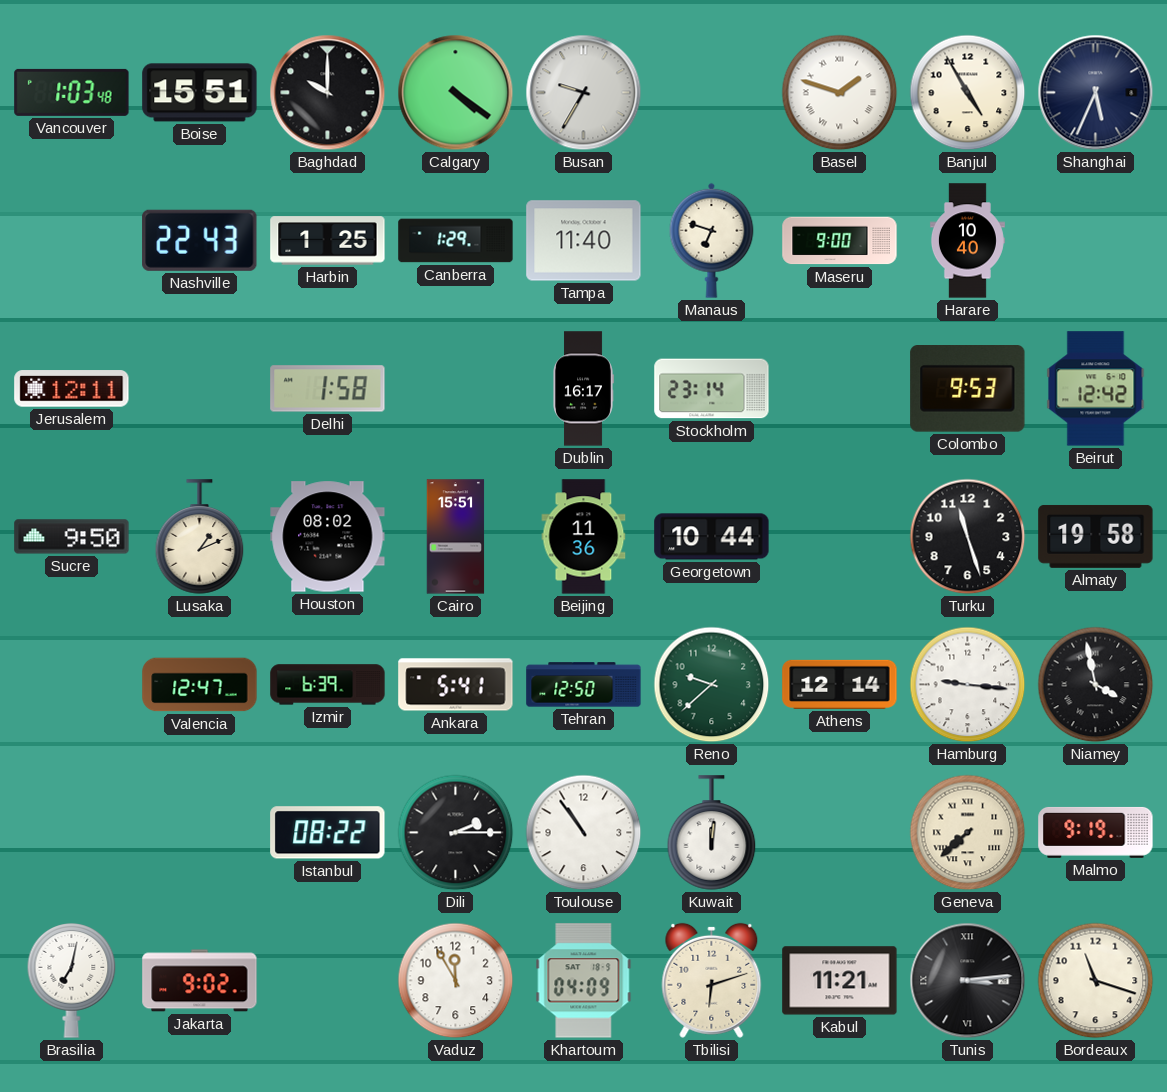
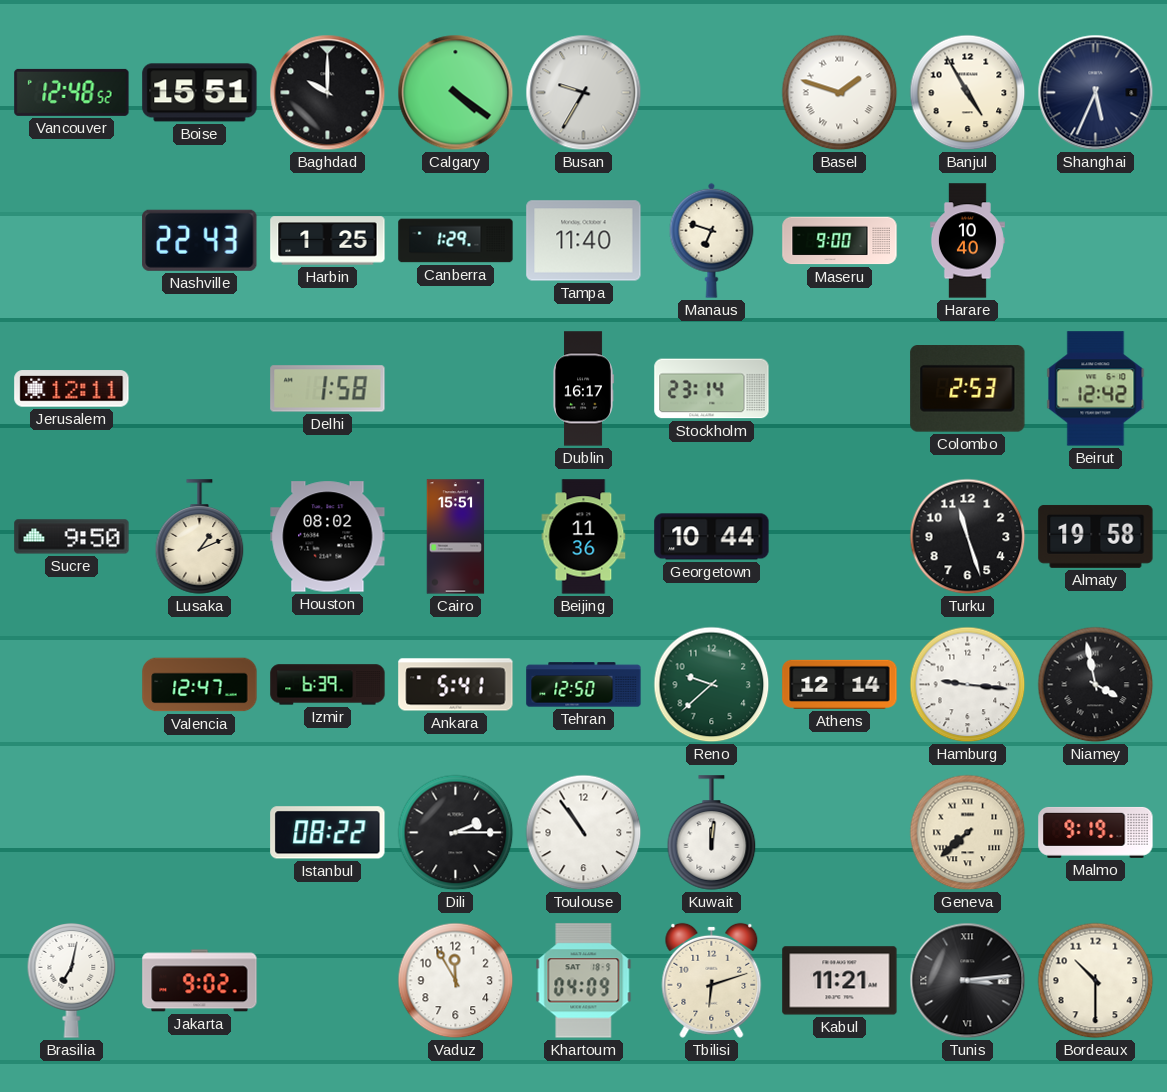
Vancouver: 1:03 -> 12:48
Colombo: 9:53 -> 2:53
Bordeaux: 11:18 -> 10:30
